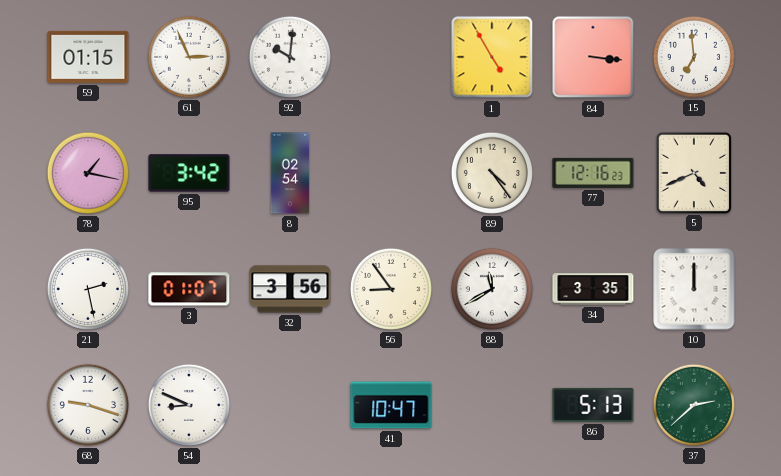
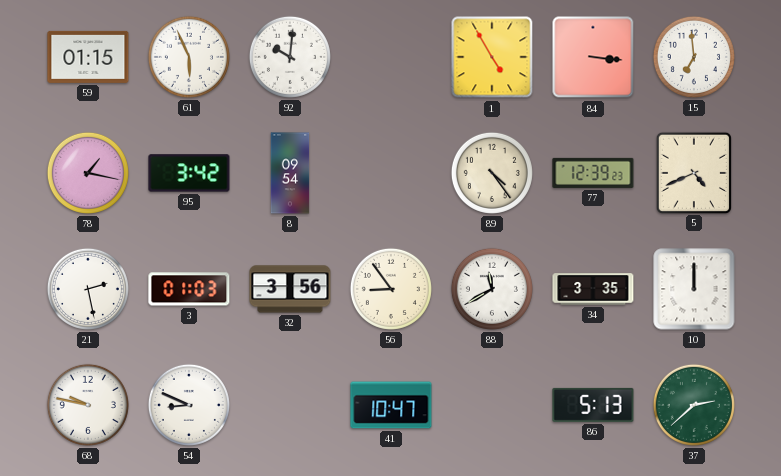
61: 2:56 -> 5:56
8: 02:54 -> 09:54
77: 12:16 -> 12:39
3: 01:07 -> 01:03
68: 9:18 -> 9:47
